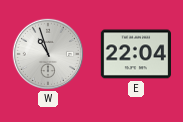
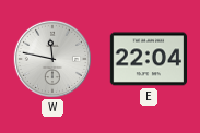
W: 10:57 -> 11:47
